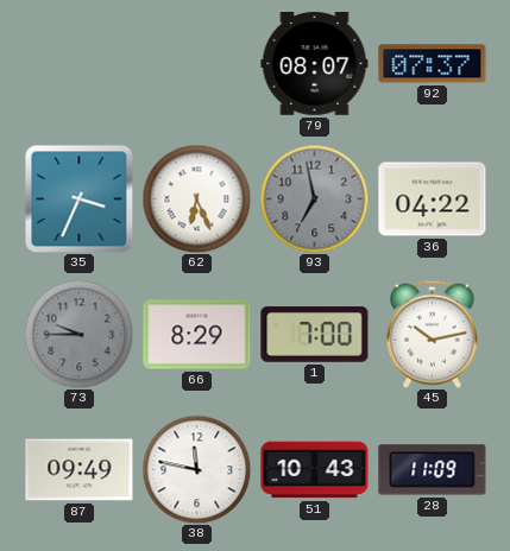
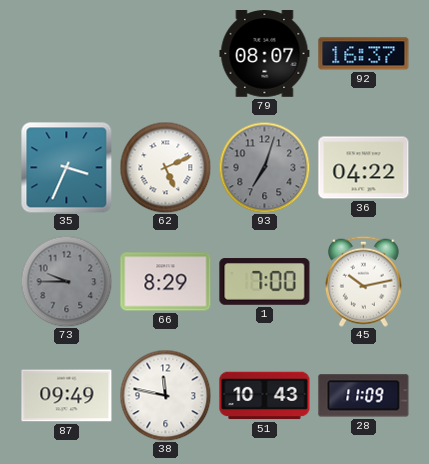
92: 07:37 -> 16:37
62: 6:26 -> 5:11
93: 6:58 -> 7:03
